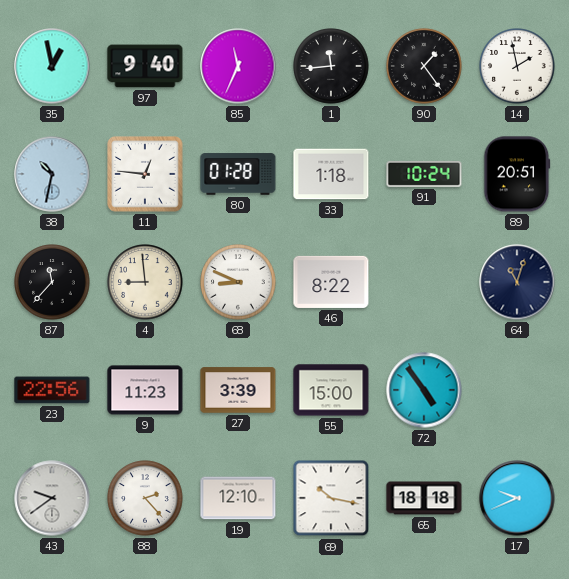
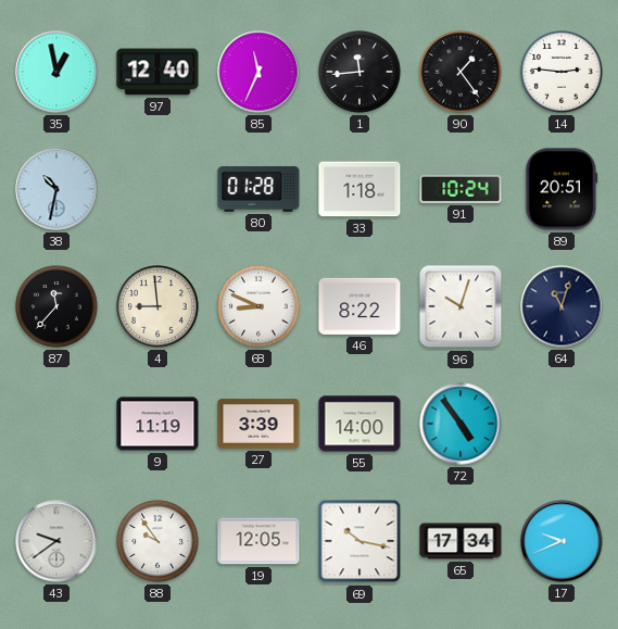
97: 9:40 -> 12:40
14: 1:58 -> 2:46
11: 12:46 -> none
96: none -> 10:03
23: 22:56 -> none
9: 11:23 -> 11:19
55: 15:00 -> 14:00
88: 2:23 -> 9:54
19: 12:10 -> 12:05
65: 18:18 -> 17:34
